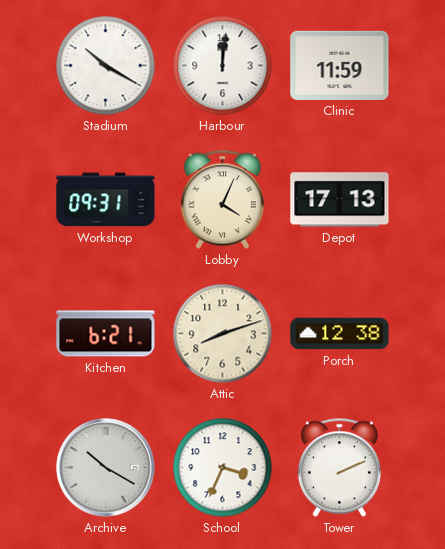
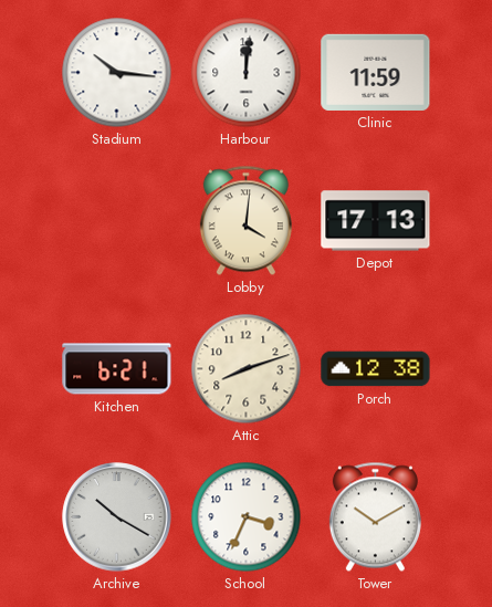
Stadium: 10:20 -> 10:16
Workshop: 09:31 -> none
Lobby: 4:04 -> 4:01
Tower: 2:11 -> 10:10
